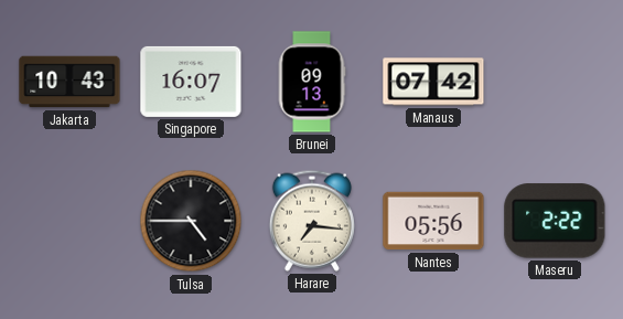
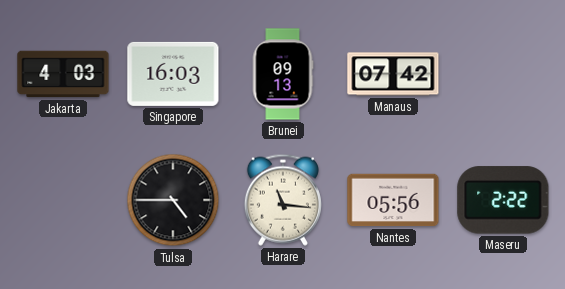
Jakarta: 10:43 -> 4:03
Singapore: 16:07 -> 16:03
Harare: 7:16 -> 11:16
